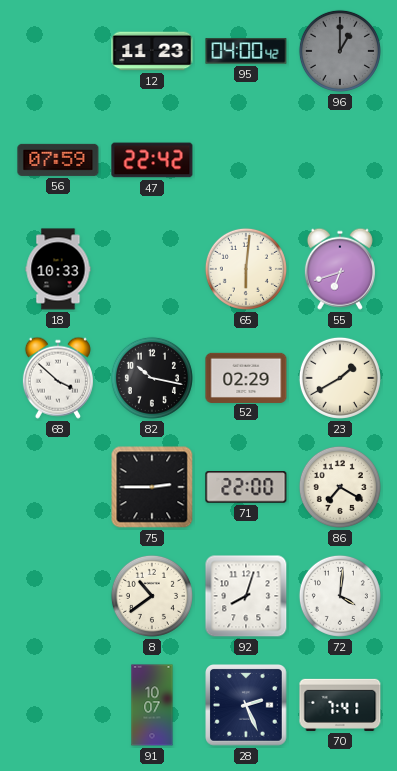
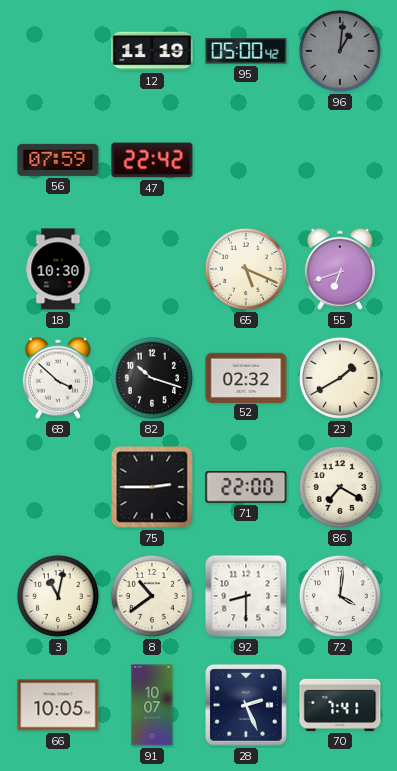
12: 11:23 -> 11:19
95: 04:00 -> 05:00
96: 1:00 -> 1:01
18: 10:33 -> 10:30
65: 6:01 -> 5:19
82: 10:17 -> 10:18
52: 02:29 -> 02:32
3: none -> 11:02
92: 8:03 -> 8:30
66: none -> 10:05
